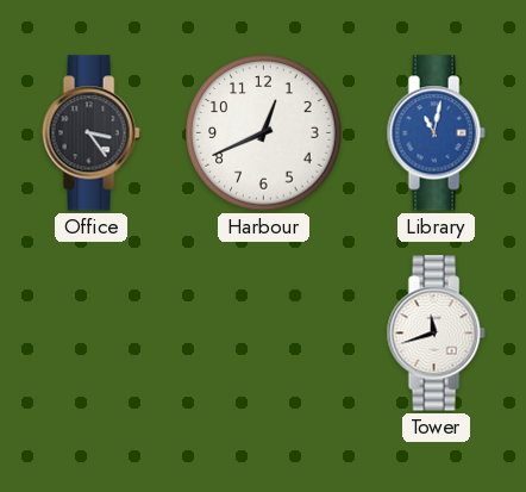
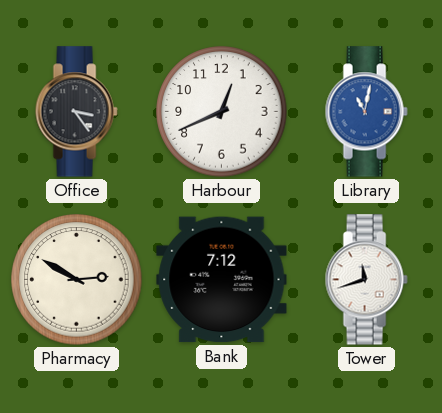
Pharmacy: none -> 2:50
Bank: none -> 7:12
